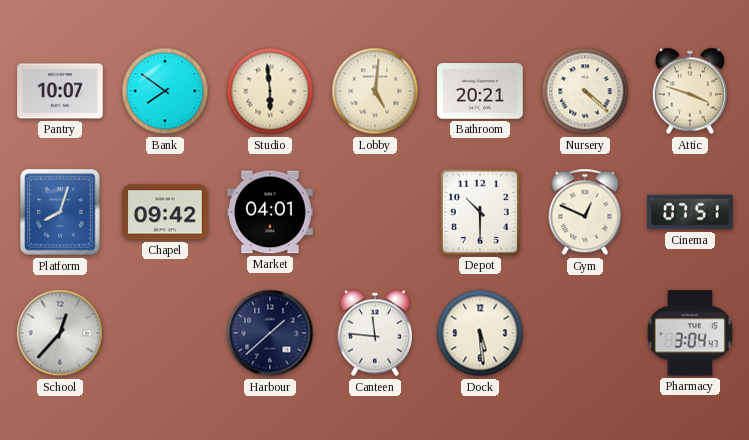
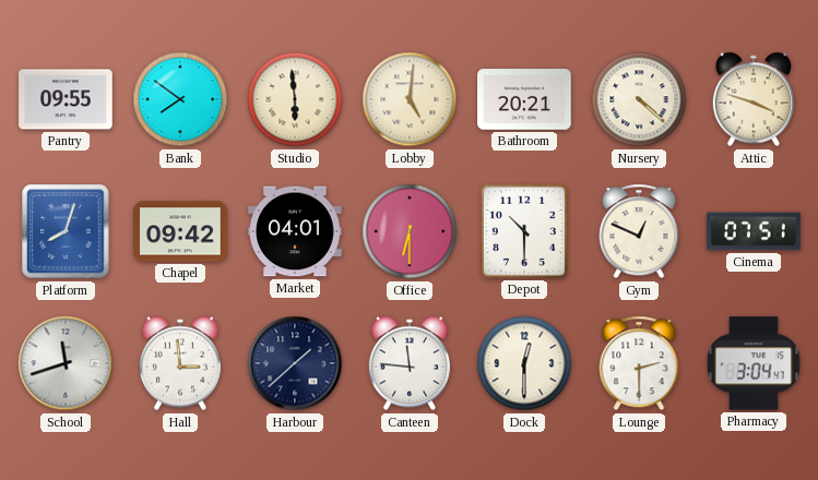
Pantry: 10:07 -> 09:55
Office: none -> 6:30
School: 12:37 -> 11:42
Hall: none -> 2:59
Dock: 5:29 -> 12:30
Lounge: none -> 2:30
